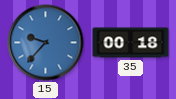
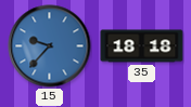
35: 00:18 -> 18:18
